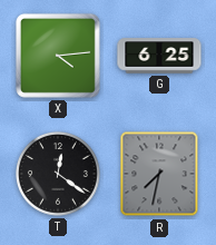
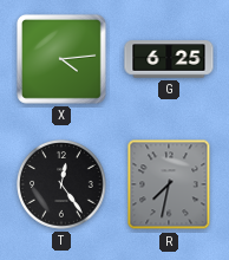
T: 12:21 -> 12:24
